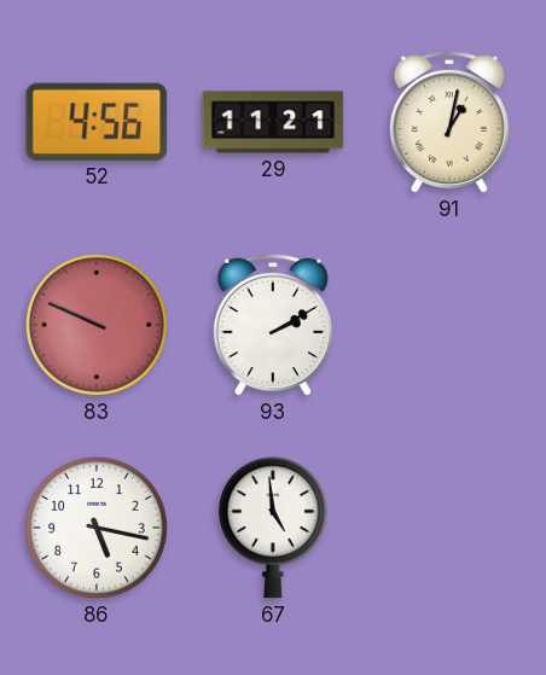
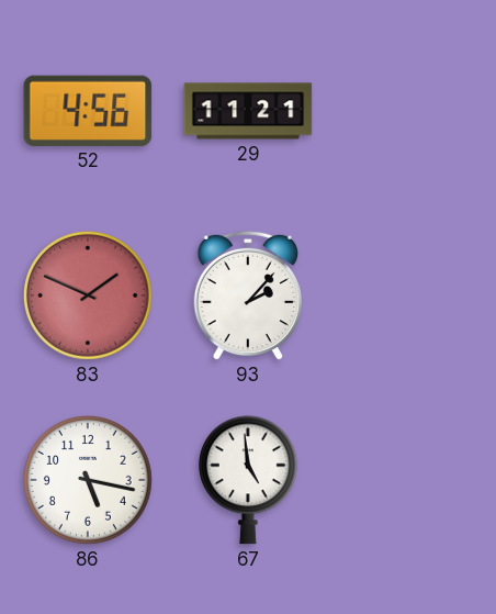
91: 1:02 -> none
83: 9:49 -> 1:49
93: 2:10 -> 2:07
